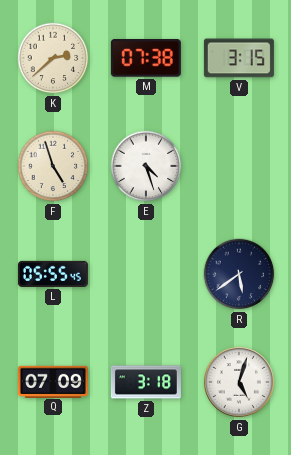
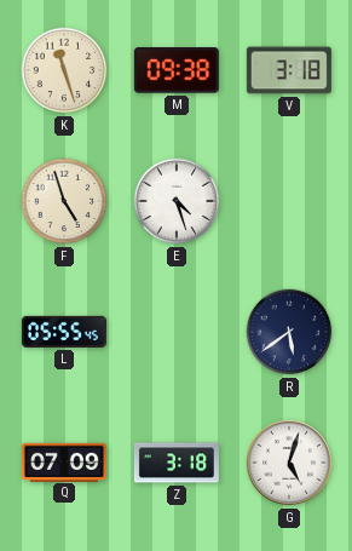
K: 2:38 -> 11:27
M: 07:38 -> 09:38
V: 3:15 -> 3:18
